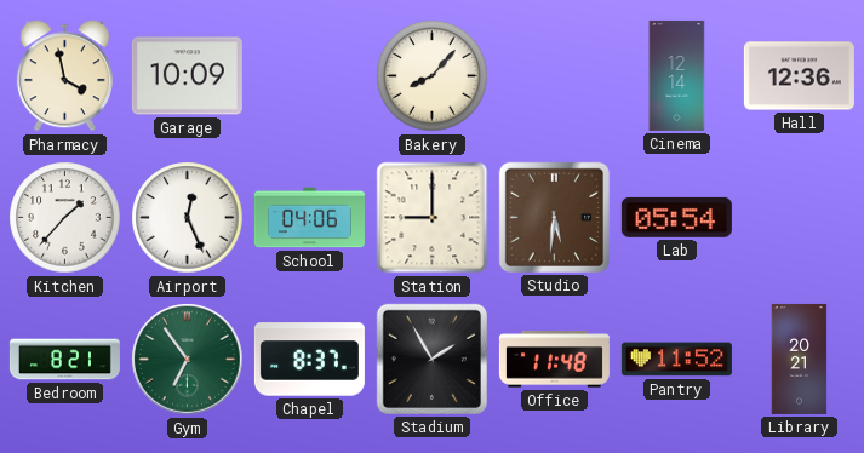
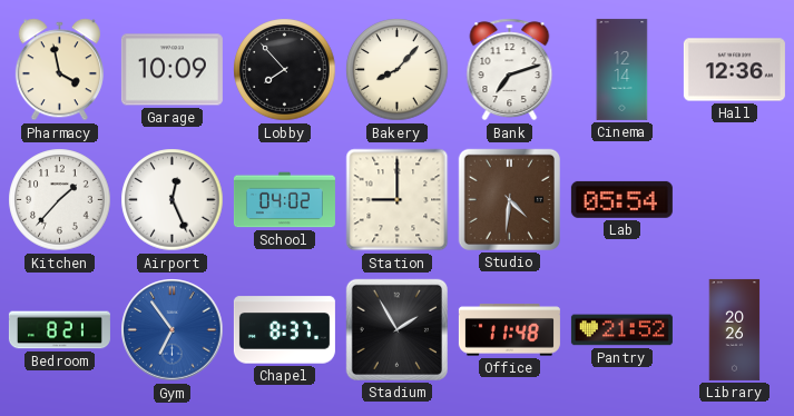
Lobby: none -> 7:53
Bank: none -> 7:12
School: 04:06 -> 04:02
Studio: 5:31 -> 4:31
Gym dial: green -> blue
Pantry: 11:52 -> 21:52
Library: 20:21 -> 20:26
